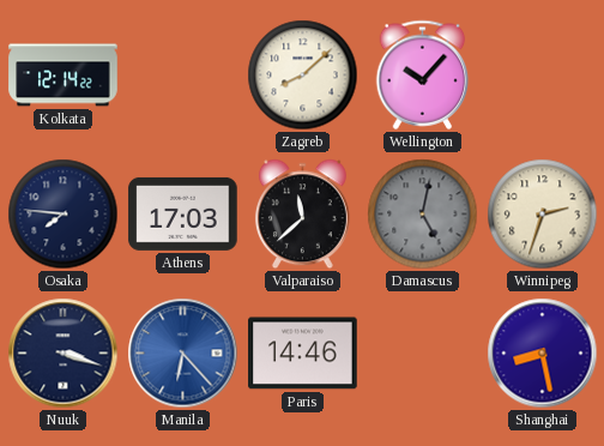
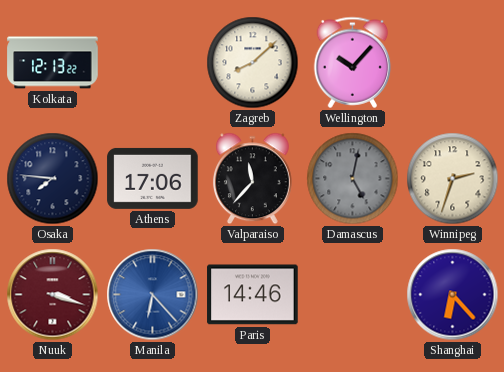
Kolkata: 12:14 -> 12:13
Athens: 17:03 -> 17:06
Valparaiso: 11:38 -> 11:37
Nuuk dial: navy -> burgundy
Shanghai: 8:28 -> 6:23
